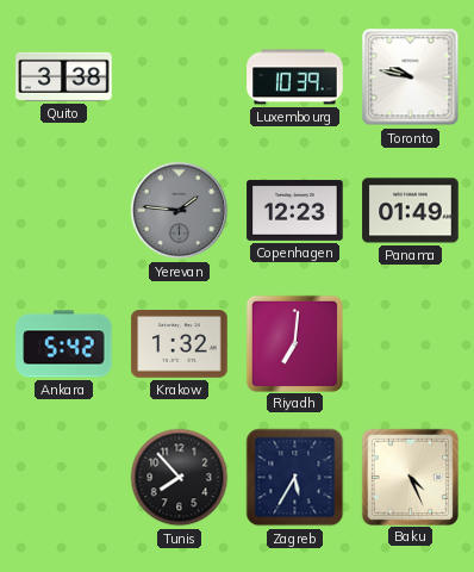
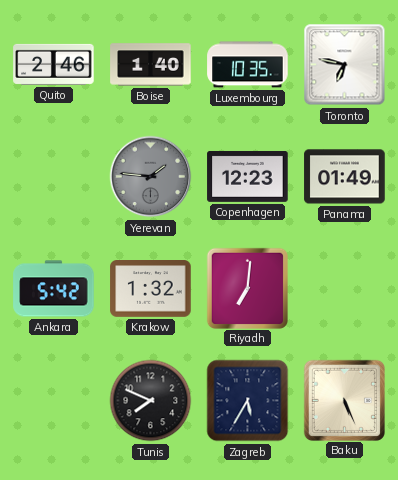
Quito: 3:38 -> 2:46
Boise: none -> 1:40
Luxembourg: 10:39 -> 10:35
Toronto: 9:47 -> 6:47
Tunis: 7:53 -> 7:49
Baku: 4:26 -> 5:26
